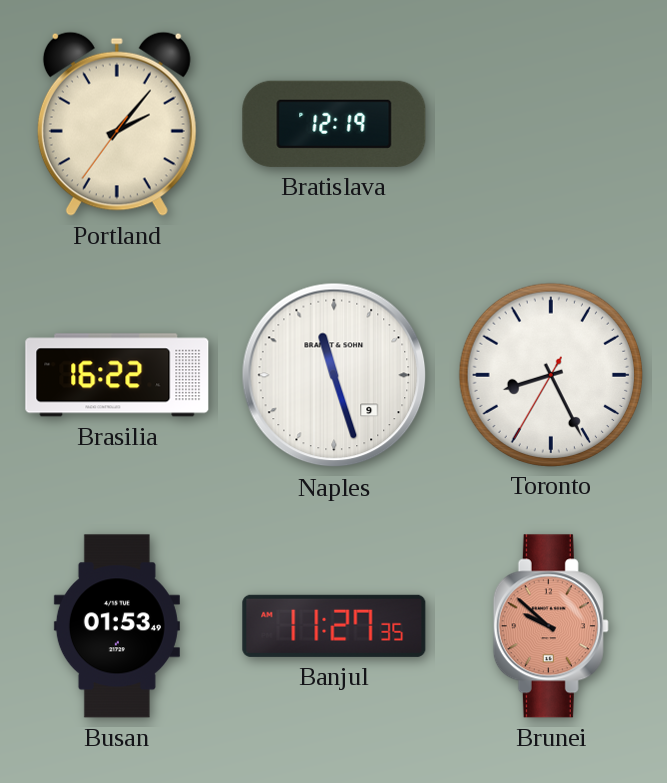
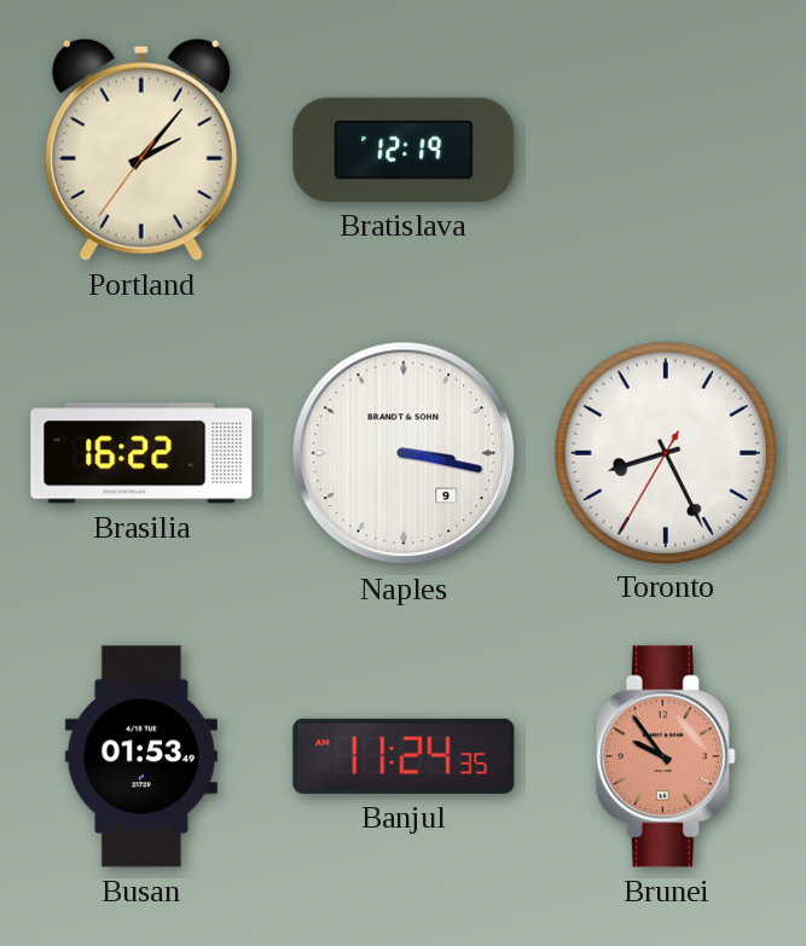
Naples: 11:27 -> 3:17
Banjul: 11:27 -> 11:24
Brunei: 9:52 -> 9:54
